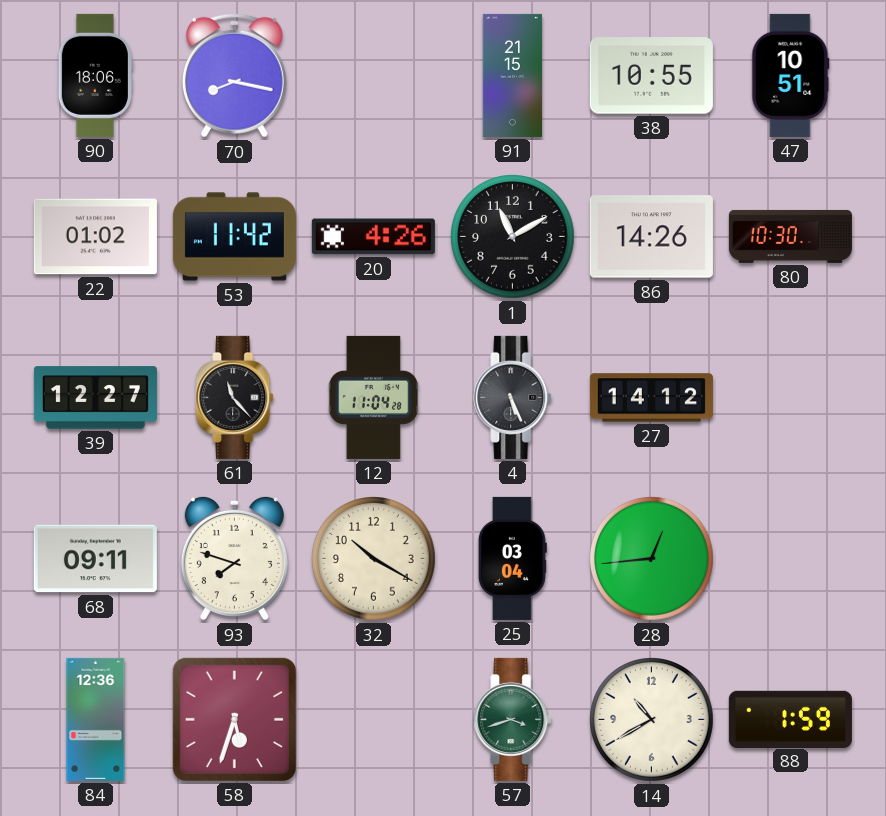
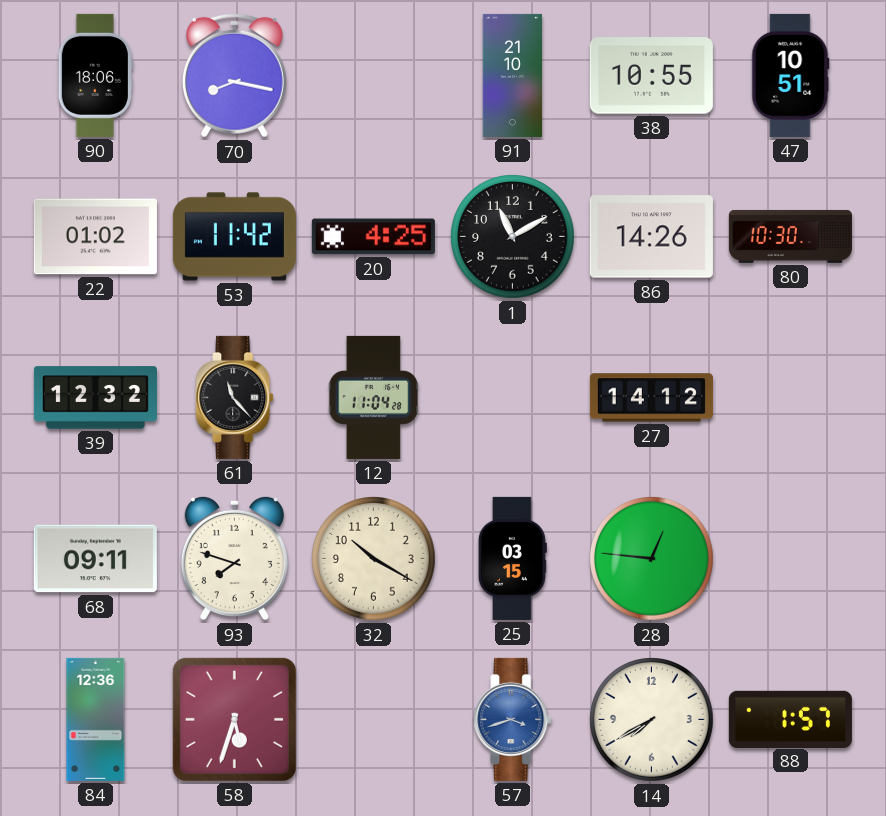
91: 21:15 -> 21:10
20: 4:26 -> 4:25
39: 12:27 -> 12:32
4: 5:26 -> none
25: 03:04 -> 03:15
28: 12:44 -> 12:46
57 dial: green -> blue
14: 10:40 -> 7:40
88: 1:59 -> 1:57
